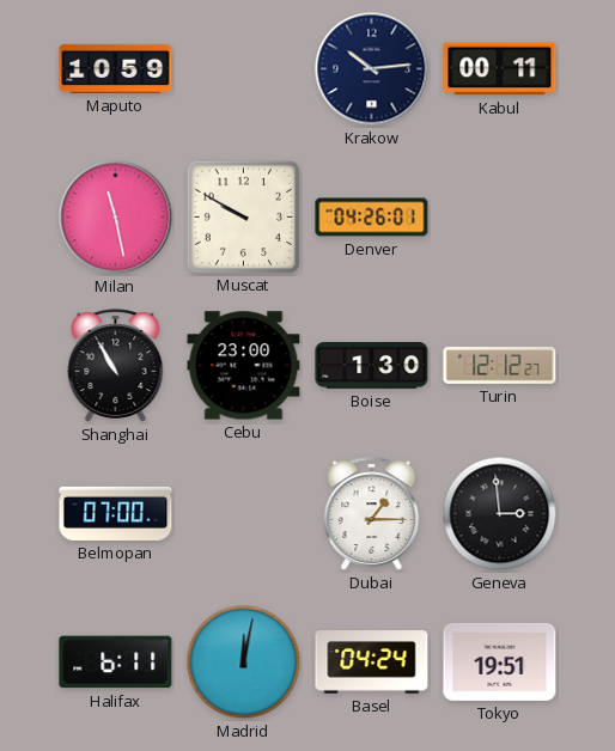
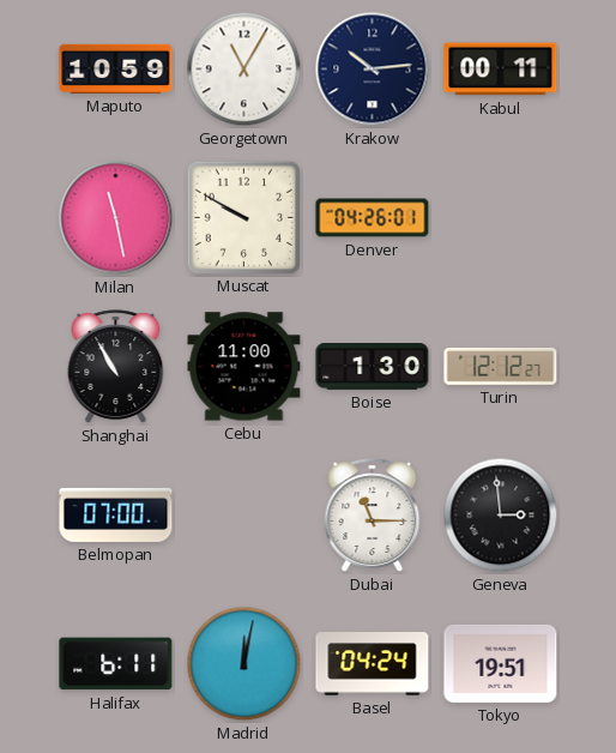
Georgetown: none -> 11:05
Cebu: 23:00 -> 11:00
Dubai: 1:15 -> 11:15
